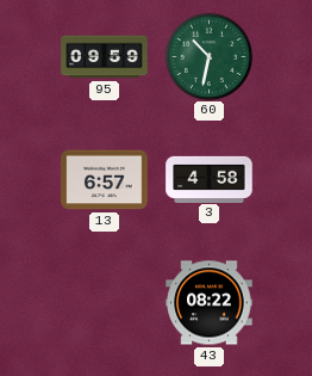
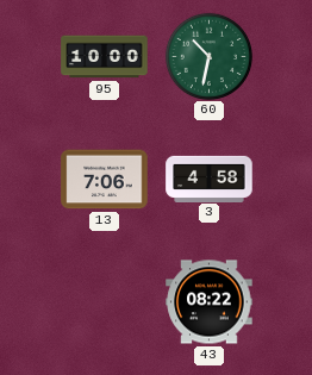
95: 09:59 -> 10:00
13: 6:57 -> 7:06
